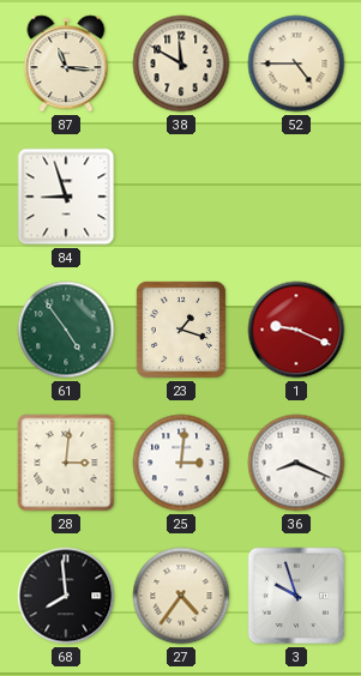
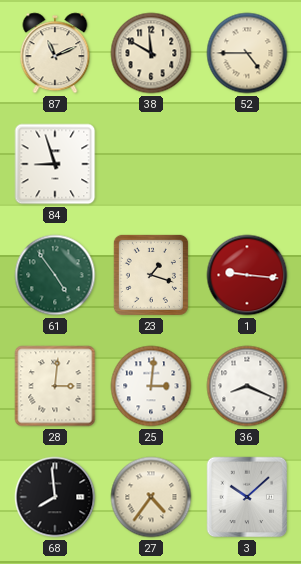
87: 11:16 -> 11:11
1: 9:19 -> 9:16
3: 9:57 -> 10:08
